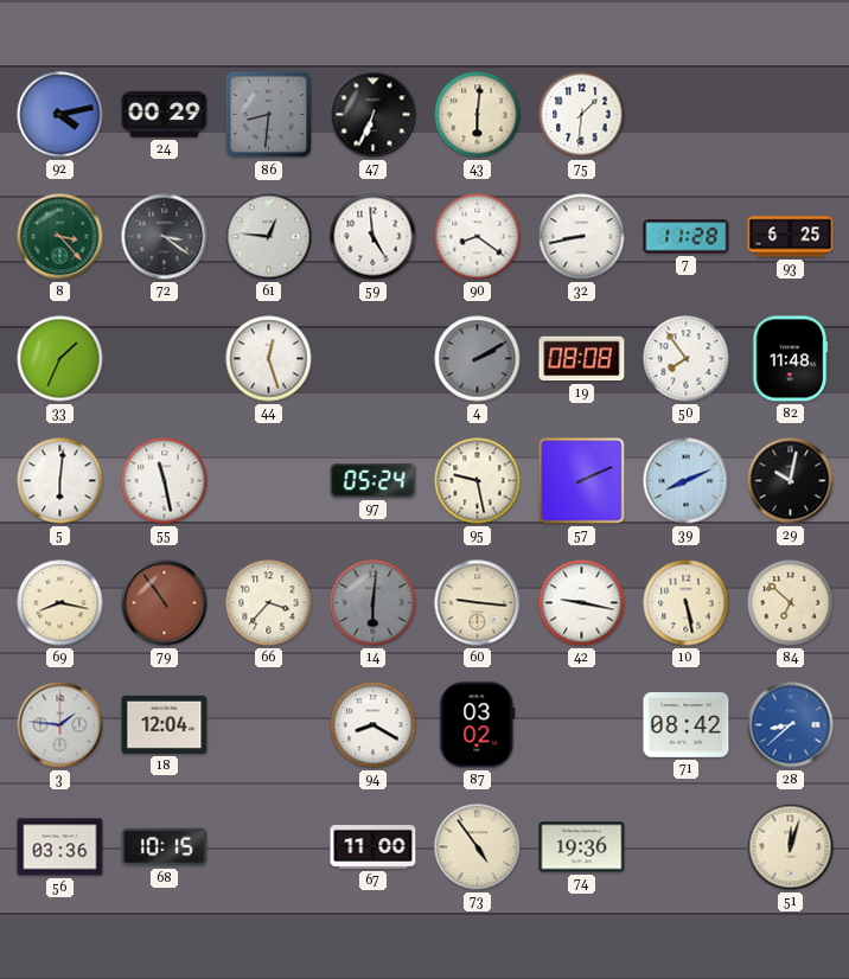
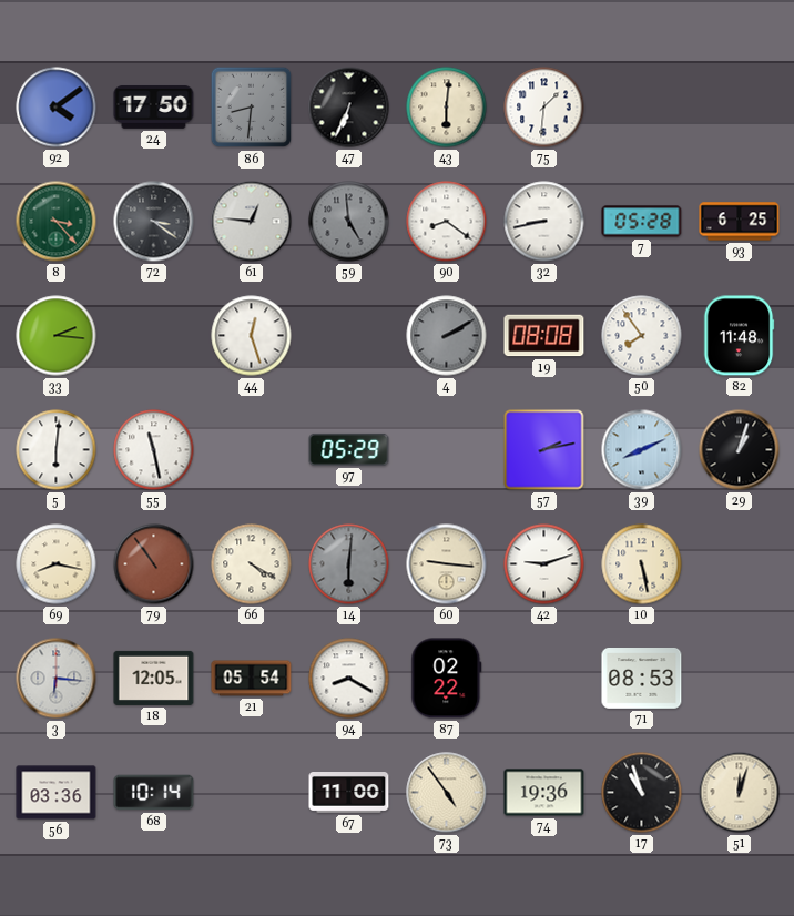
92: 4:13 -> 4:09
24: 00:29 -> 17:50
59 dial: white -> grey
7: 11:28 -> 05:28
33: 1:34 -> 2:16
97: 05:24 -> 05:29
95: 9:28 -> none
57: 2:11 -> 2:13
29: 10:02 -> 1:03
66: 3:37 -> 4:20
42: 9:17 -> 9:12
84: 6:52 -> none
3: 1:46 -> 6:16
18: 12:04 -> 12:05
21: none -> 05:54
87: 03:02 -> 02:22
71: 08:42 -> 08:53
28: 8:38 -> none
68: 10:15 -> 10:14
17: none -> 10:57
